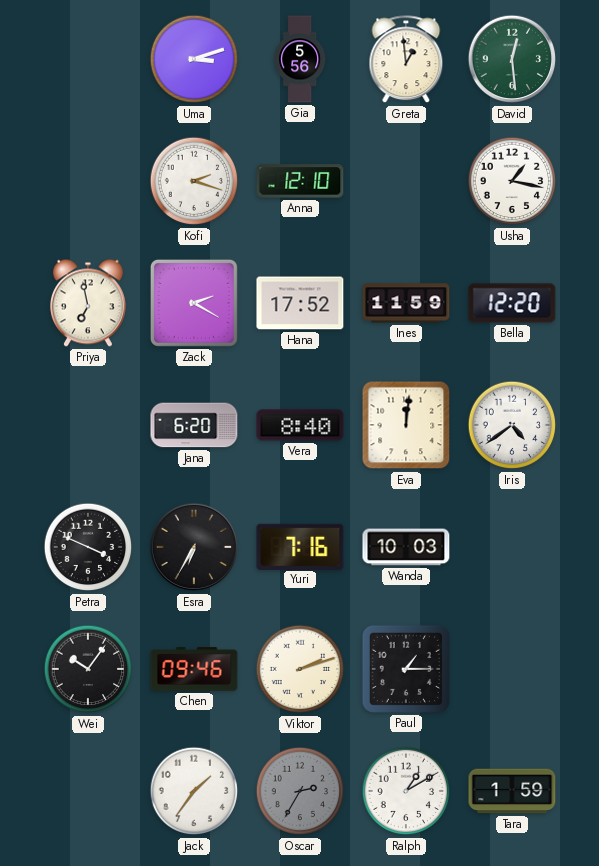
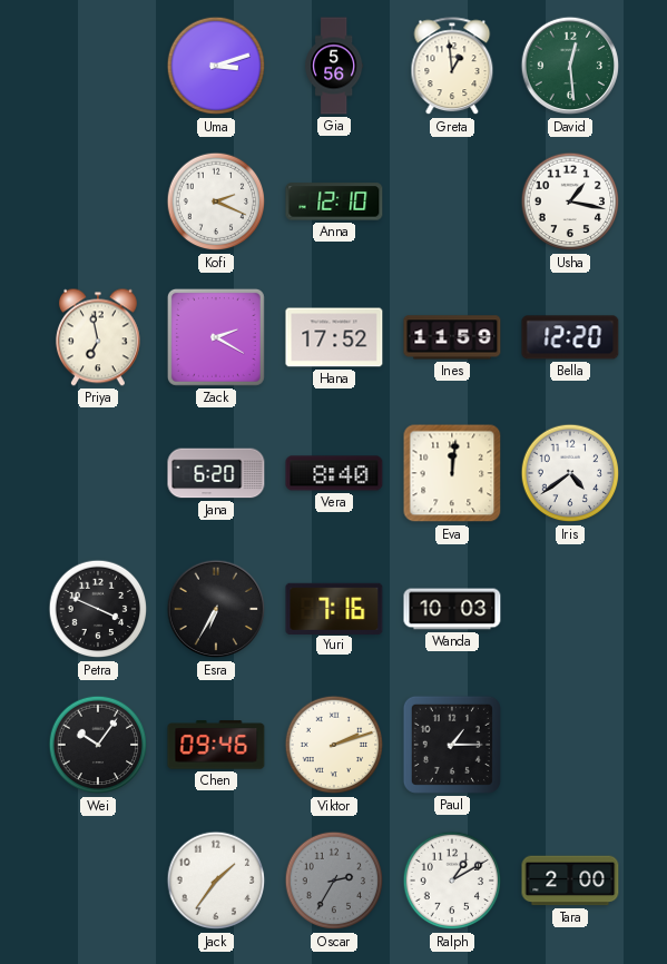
Kofi: 2:18 -> 2:19
Tara: 1:59 -> 2:00
